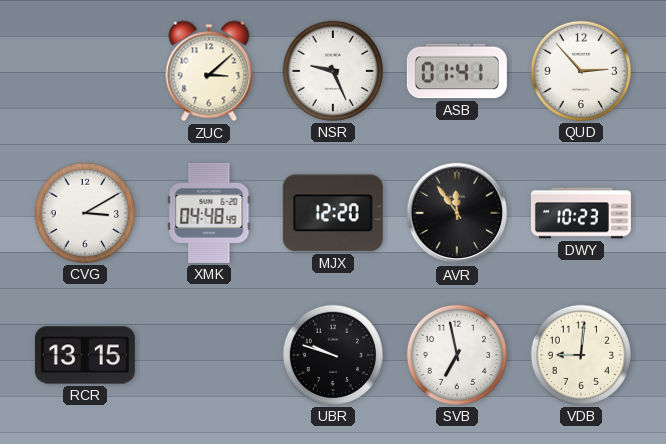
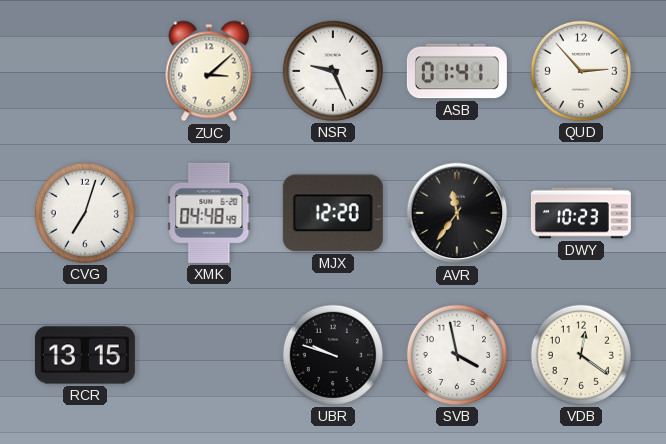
CVG: 3:10 -> 7:03
AVR: 11:54 -> 11:36
SVB: 6:58 -> 3:58
VDB: 9:01 -> 12:21
